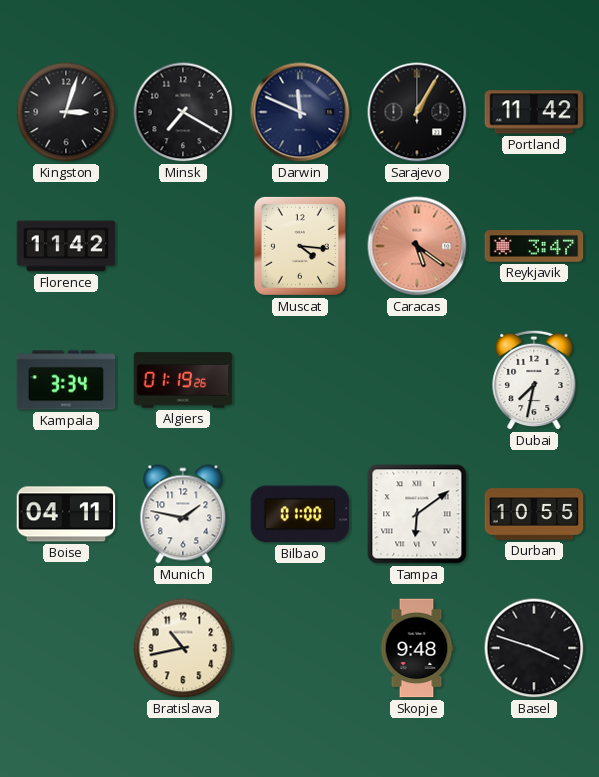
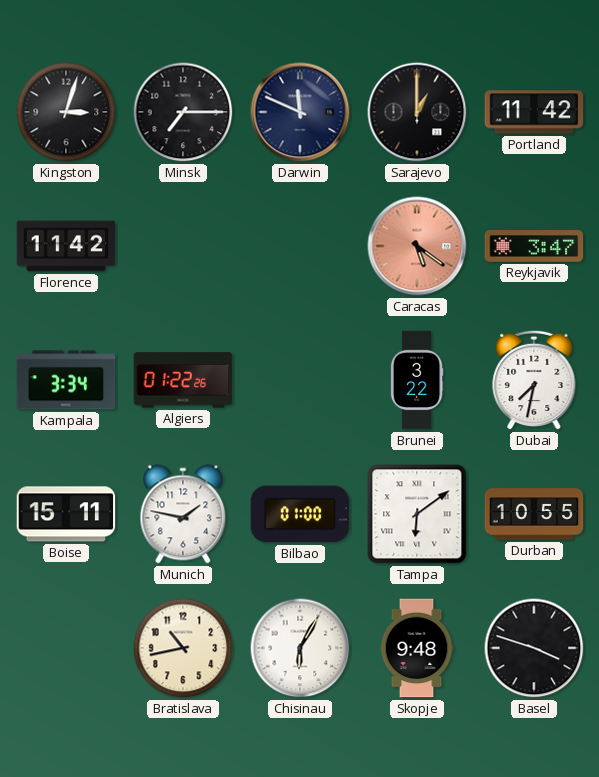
Minsk: 7:20 -> 7:15
Sarajevo: 1:05 -> 1:00
Muscat: 4:16 -> none
Algiers: 01:19 -> 01:22
Brunei: none -> 3:22
Boise: 04:11 -> 15:11
Chisinau: none -> 6:05
